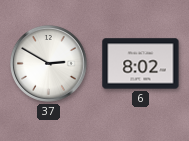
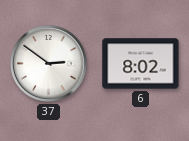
37: 2:50 -> 2:51
